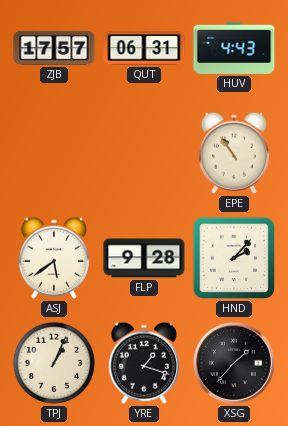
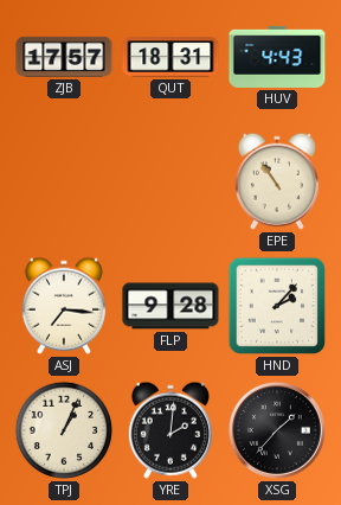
QUT: 06:31 -> 18:31
ASJ: 5:39 -> 7:16
YRE: 1:18 -> 2:01
